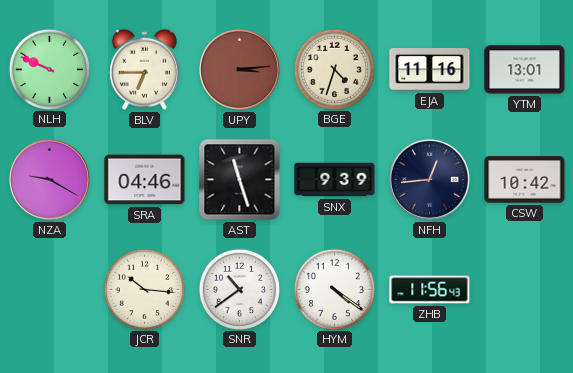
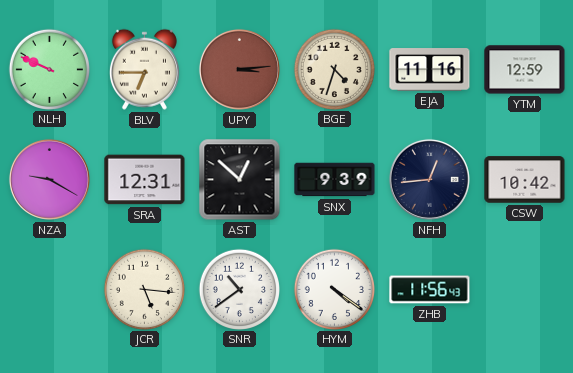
YTM: 13:01 -> 12:59
SRA: 04:46 -> 12:31
AST: 11:27 -> 12:52
JCR: 10:16 -> 5:16
